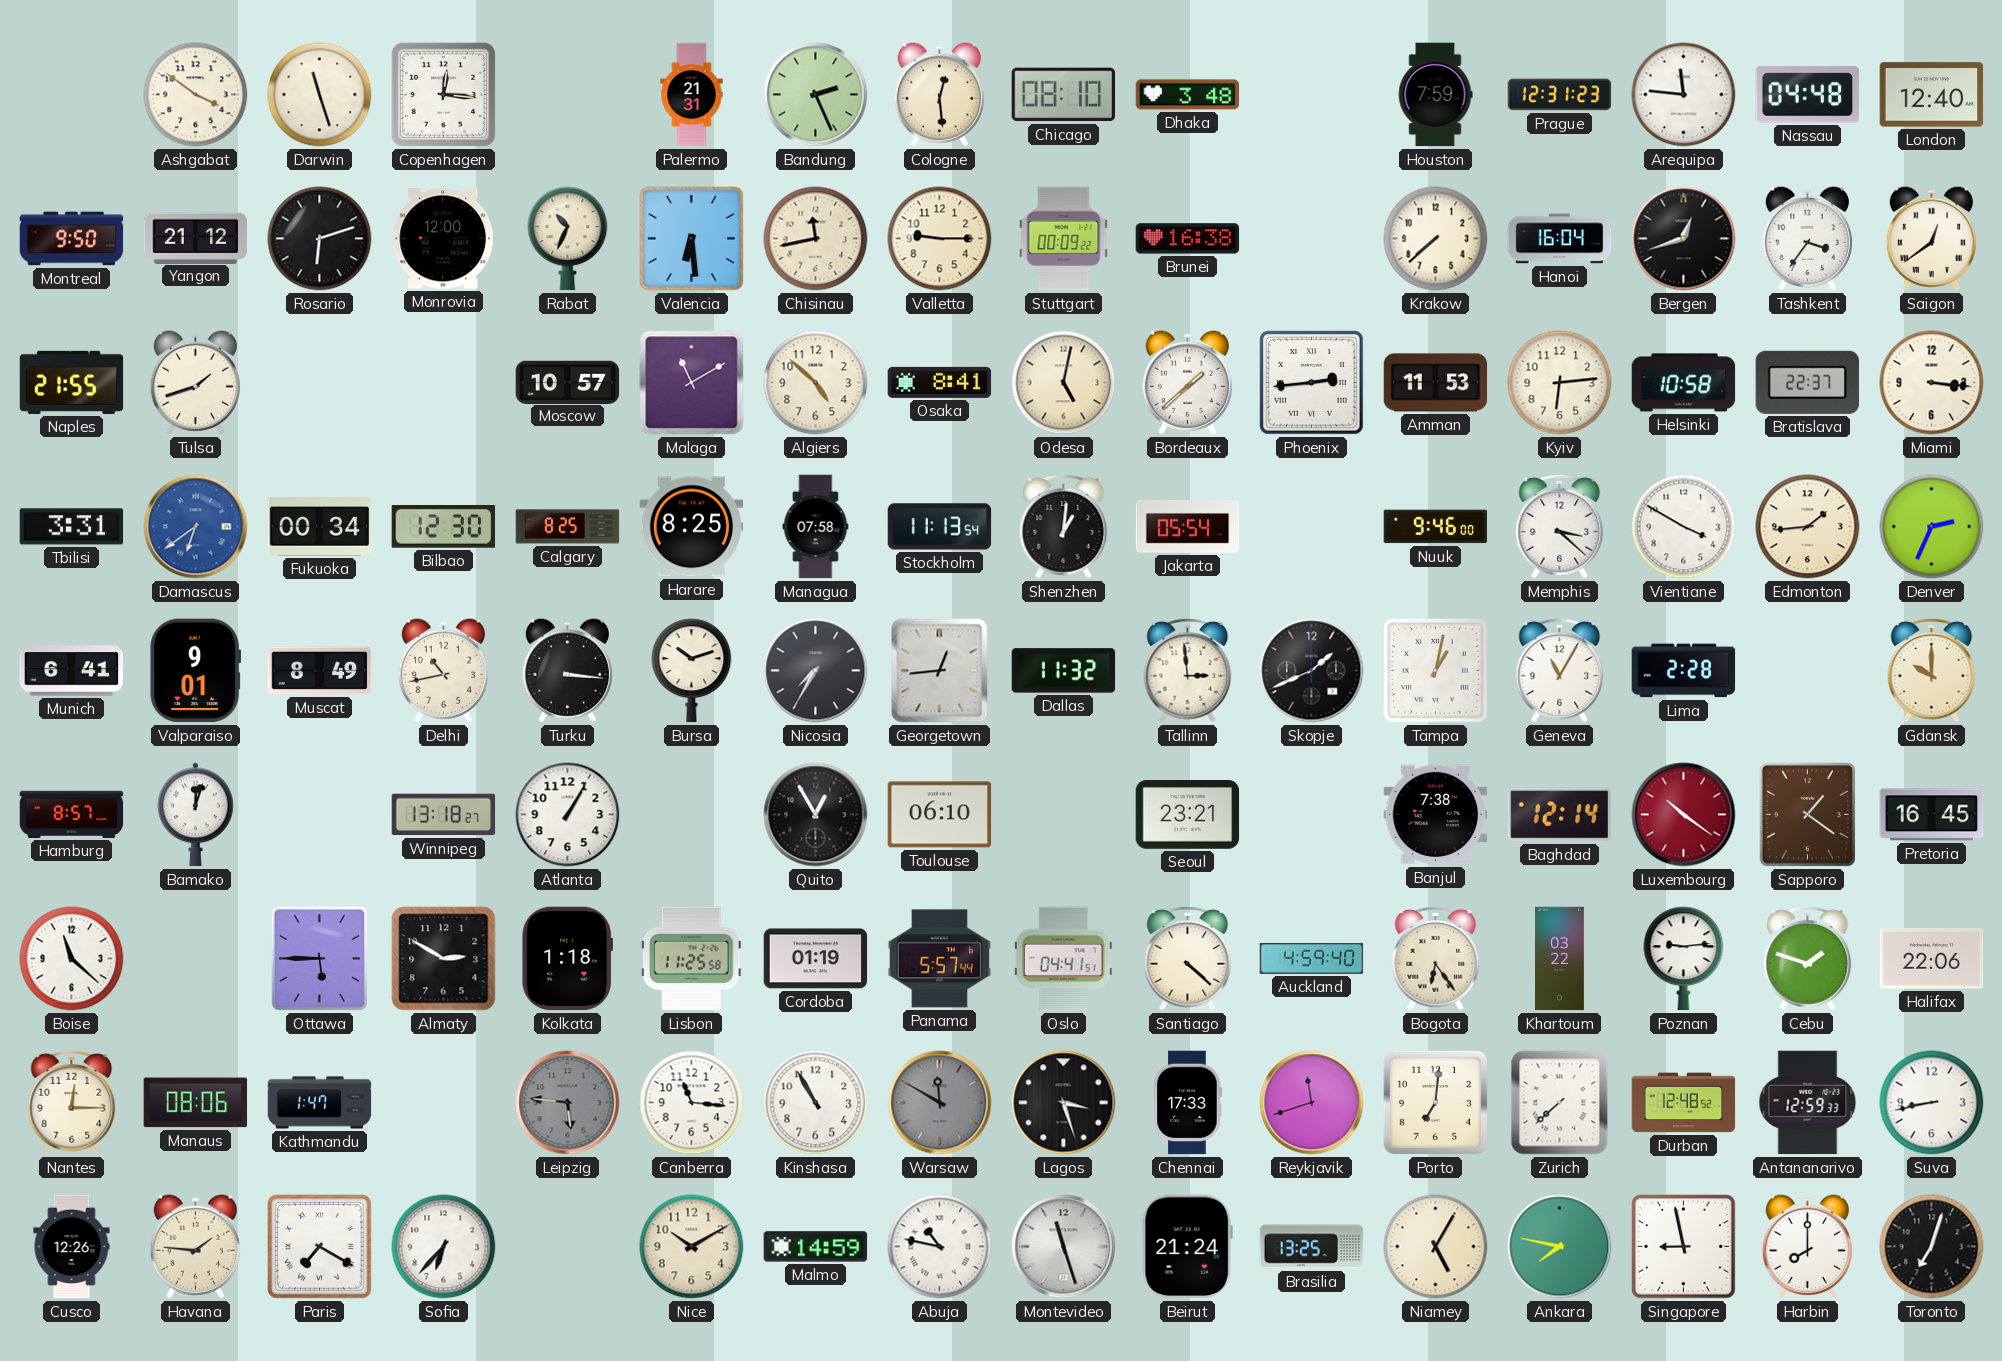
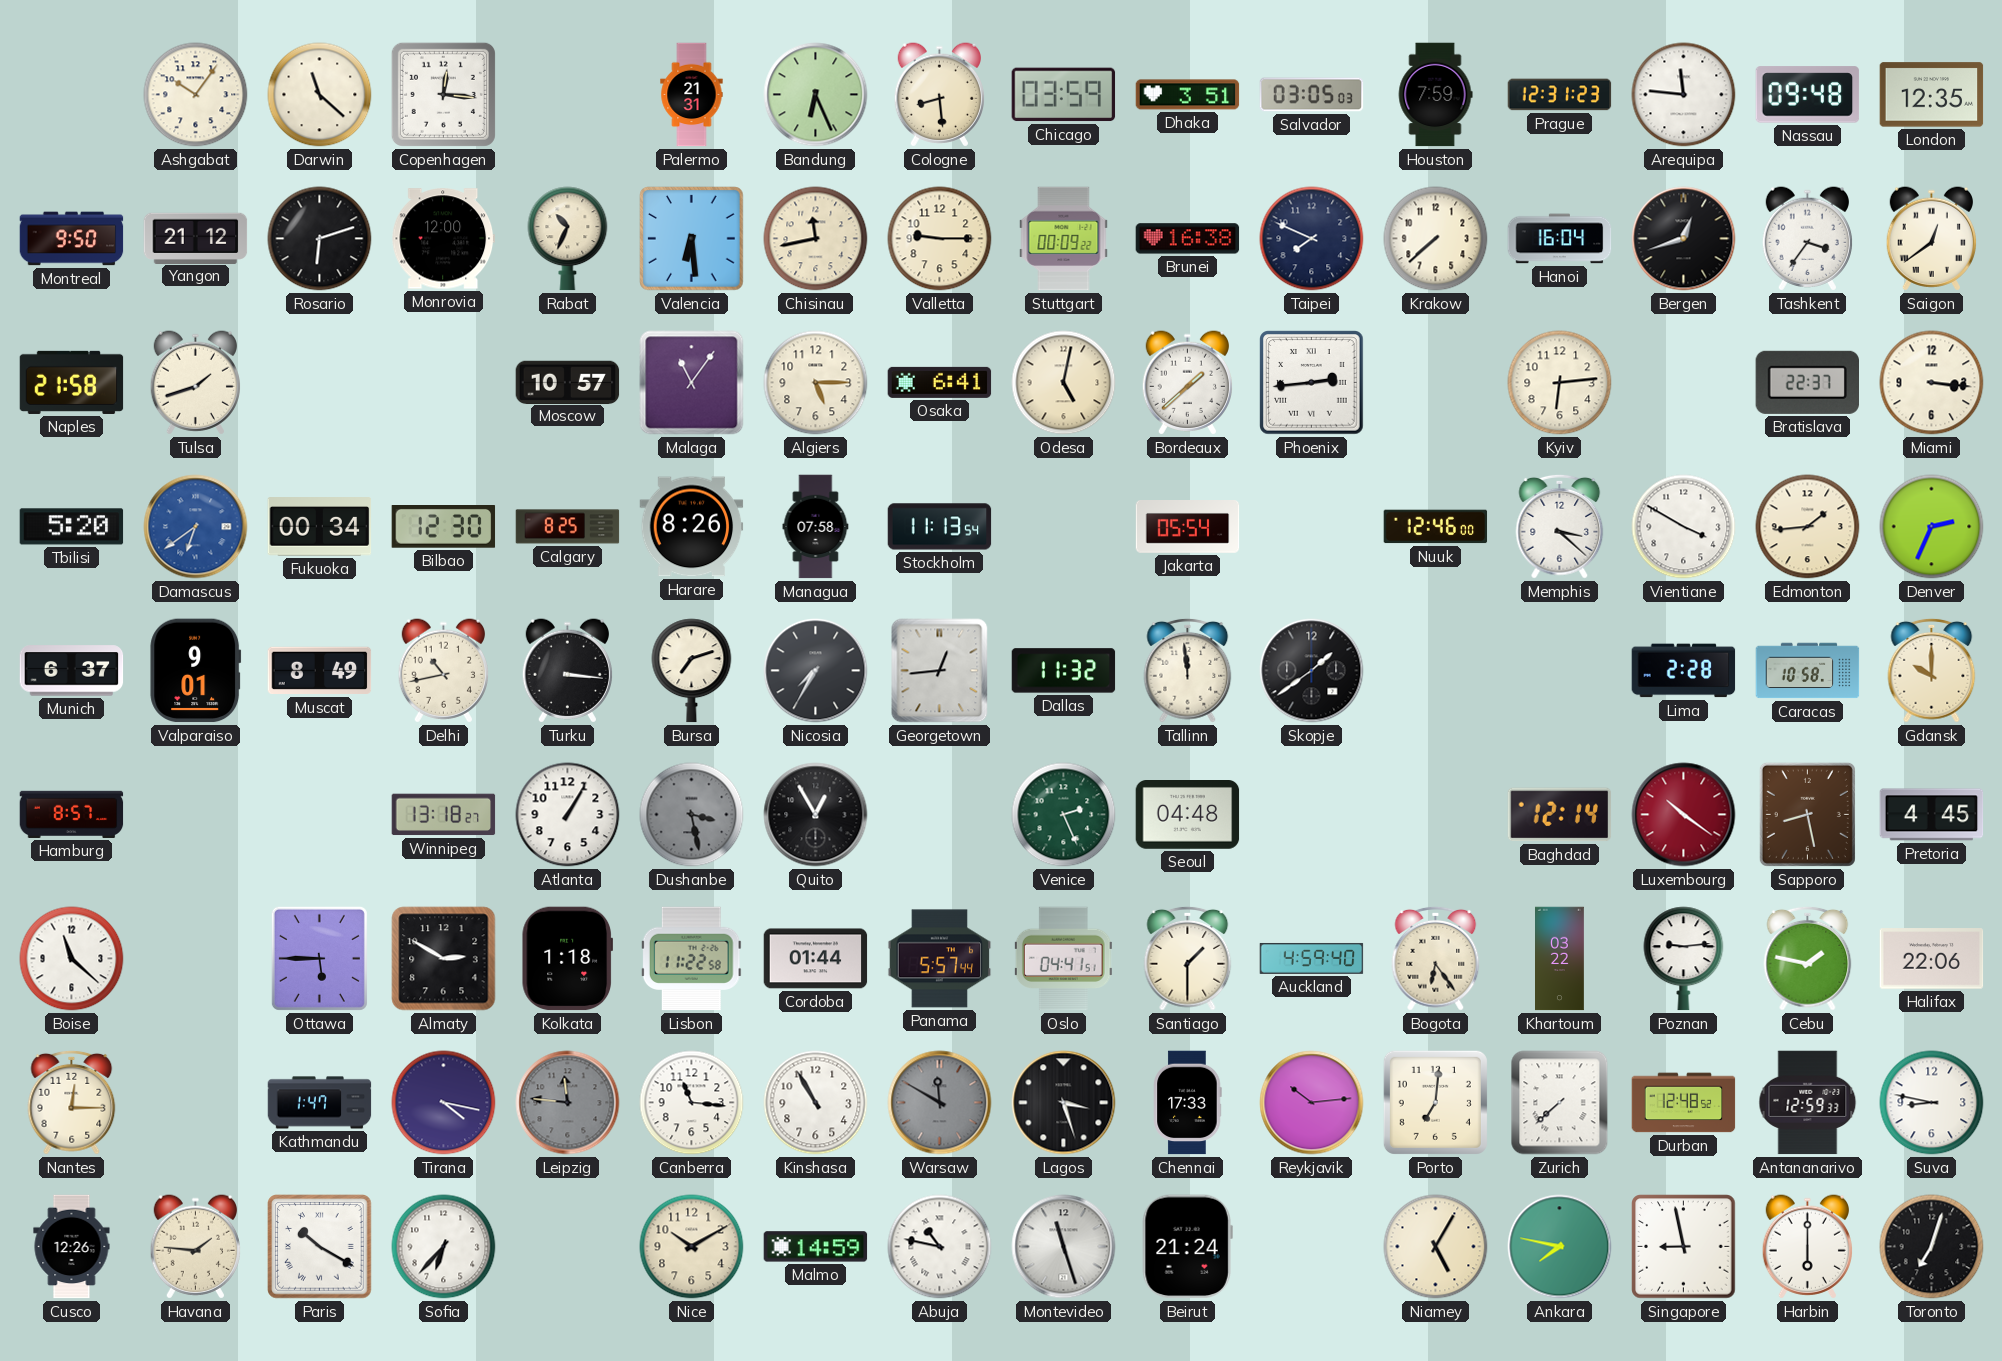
Ashgabat: 3:51 -> 10:06
Darwin: 11:27 -> 11:22
Bandung: 2:26 -> 6:26
Cologne: 12:29 -> 8:29
Chicago: 08:10 -> 03:59
Dhaka: 3:48 -> 3:51
Salvador: none -> 03:05
Nassau: 04:48 -> 09:48
London: 12:40 -> 12:35
Taipei: none -> 7:49
Naples: 21:55 -> 21:58
Malaga: 11:10 -> 11:06
Algiers: 4:52 -> 5:15
Osaka: 8:41 -> 6:41
Amman: 11:53 -> none
Helsinki: 10:58 -> none
Tbilisi: 3:31 -> 5:20
Harare: 8:25 -> 8:26
Shenzhen: 1:01 -> none
Nuuk: 9:46 -> 12:46
Munich: 6:41 -> 6:37
Bursa: 10:12 -> 7:12
Tallinn: 2:59 -> 11:59
Skopje: 1:41 -> 1:39
Tampa: 1:02 -> none
Geneva: 11:05 -> none
Caracas: none -> 10:58
Bamako: 12:03 -> none
Dushanbe: none -> 3:28
Toulouse: 06:10 -> none
Venice: none -> 2:26
Seoul: 23:21 -> 04:48
Banjul: 7:38 -> none
Sapporo: 1:21 -> 8:28
Pretoria: 16:45 -> 4:45
Lisbon: 11:25 -> 11:22
Cordoba: 01:19 -> 01:44
Santiago: 4:22 -> 1:30
Cebu: 1:48 -> 1:47
Manaus: 08:06 -> none
Tirana: none -> 4:17
Leipzig: 5:46 -> 11:46
Reykjavik: 11:42 -> 10:14
Suva: 8:43 -> 8:47
Paris: 7:20 -> 10:20
Brasilia: 13:25 -> none
Harbin: 8:00 -> 6:00
